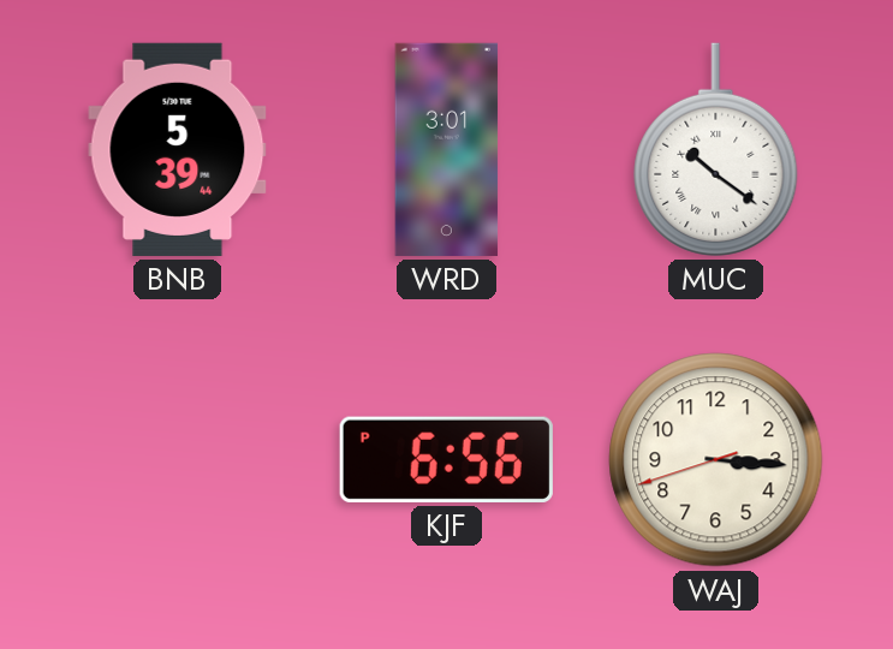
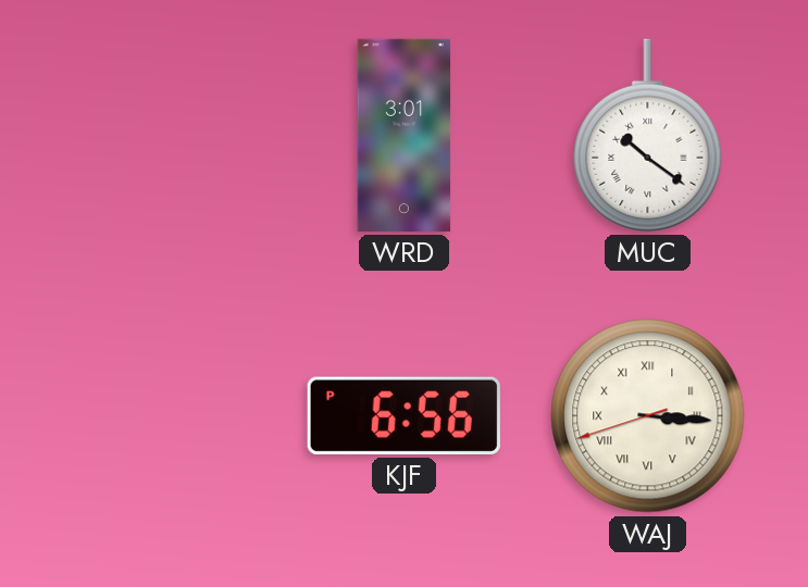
BNB: 5:39 -> none
WAJ numerals: Arabic -> Roman
